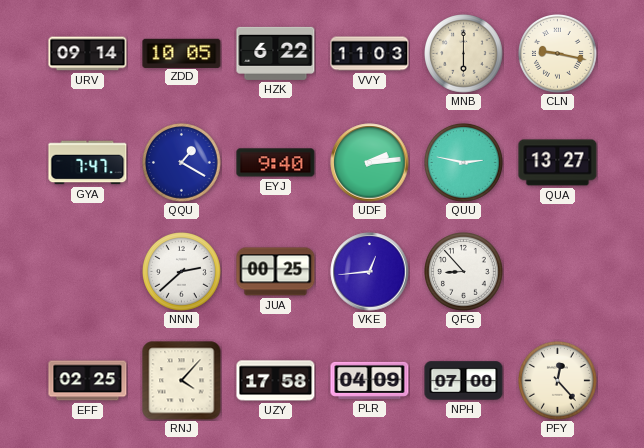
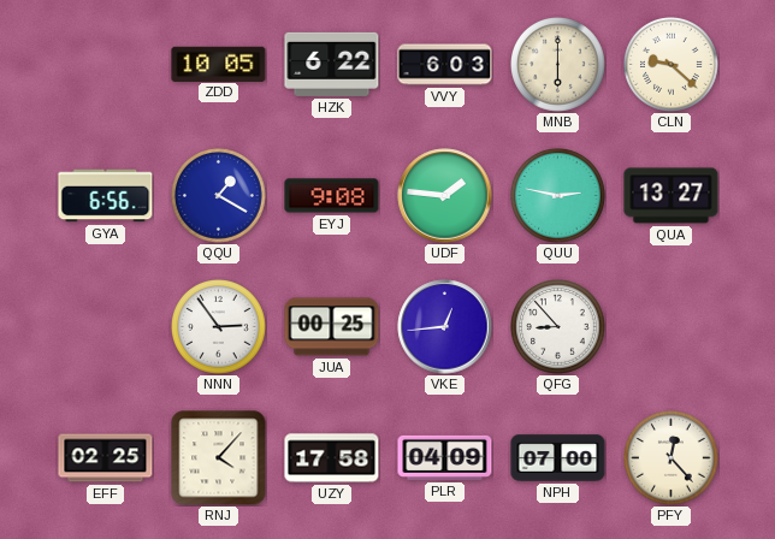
URV: 09:14 -> none
VVY: 11:03 -> 6:03
CLN: 9:17 -> 9:22
GYA: 7:47 -> 6:56
EYJ: 9:40 -> 9:08
UDF: 2:14 -> 1:46
NNN: 2:38 -> 2:54
